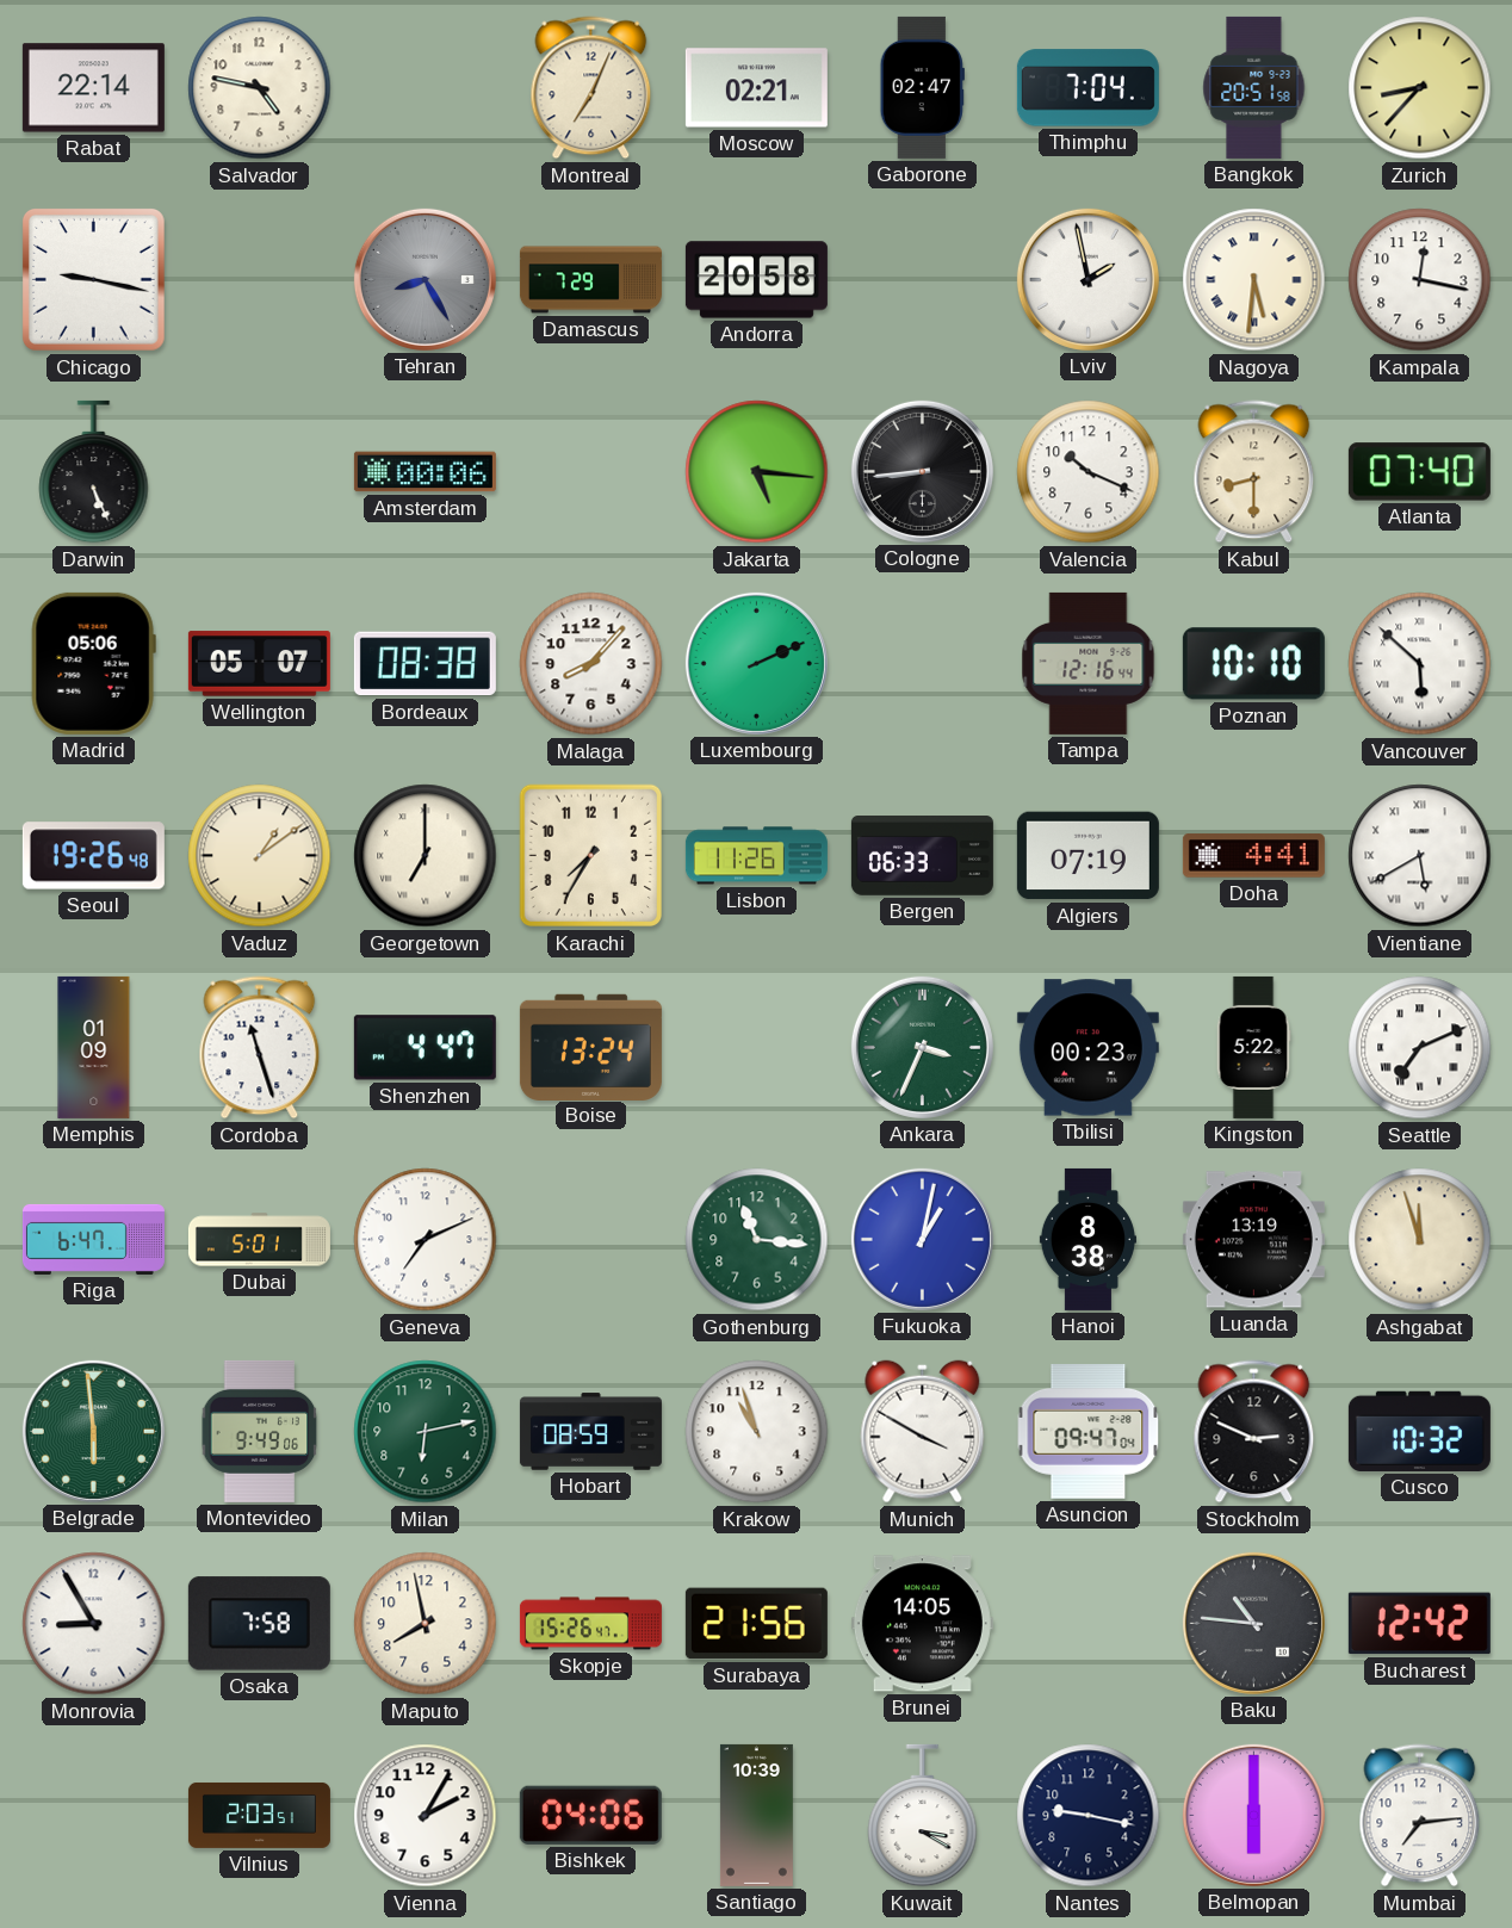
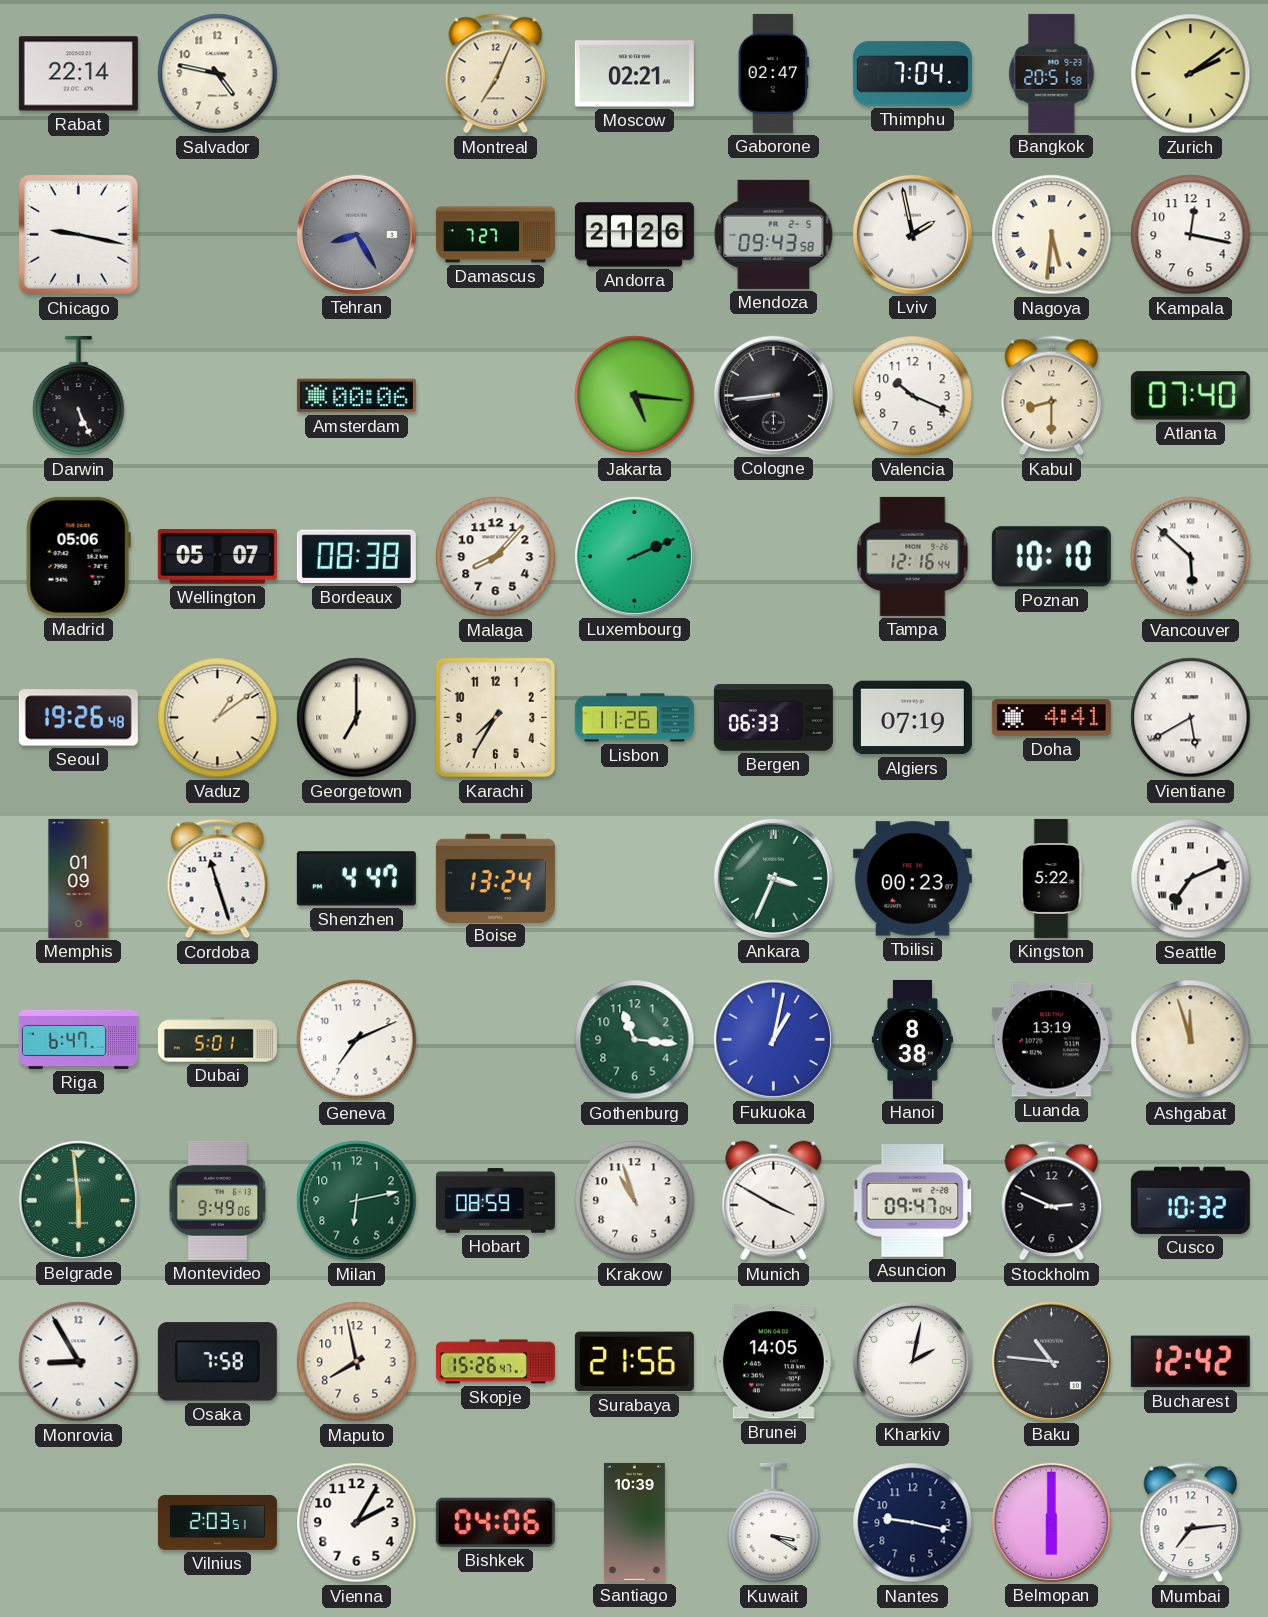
Zurich: 8:37 -> 2:09
Damascus: 7:29 -> 7:27
Andorra: 20:58 -> 21:26
Mendoza: none -> 09:43
Kharkiv: none -> 2:02
